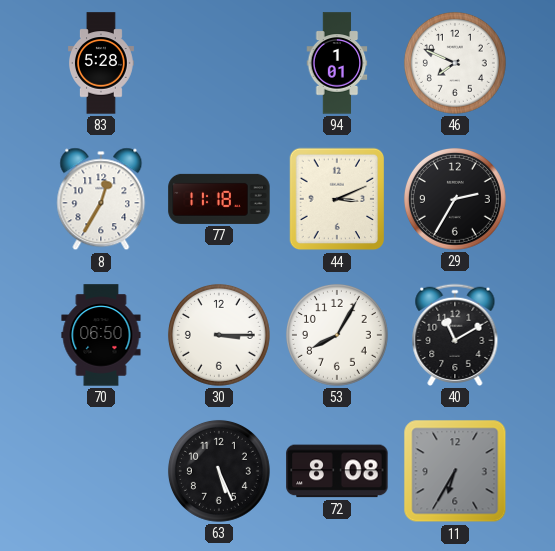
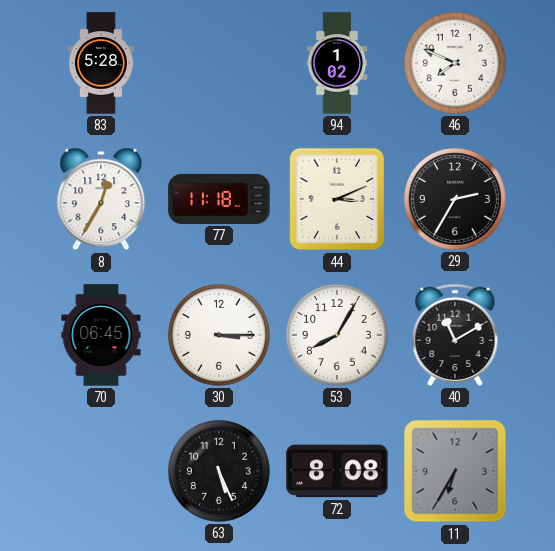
94: 1:01 -> 1:02
70: 06:50 -> 06:45
